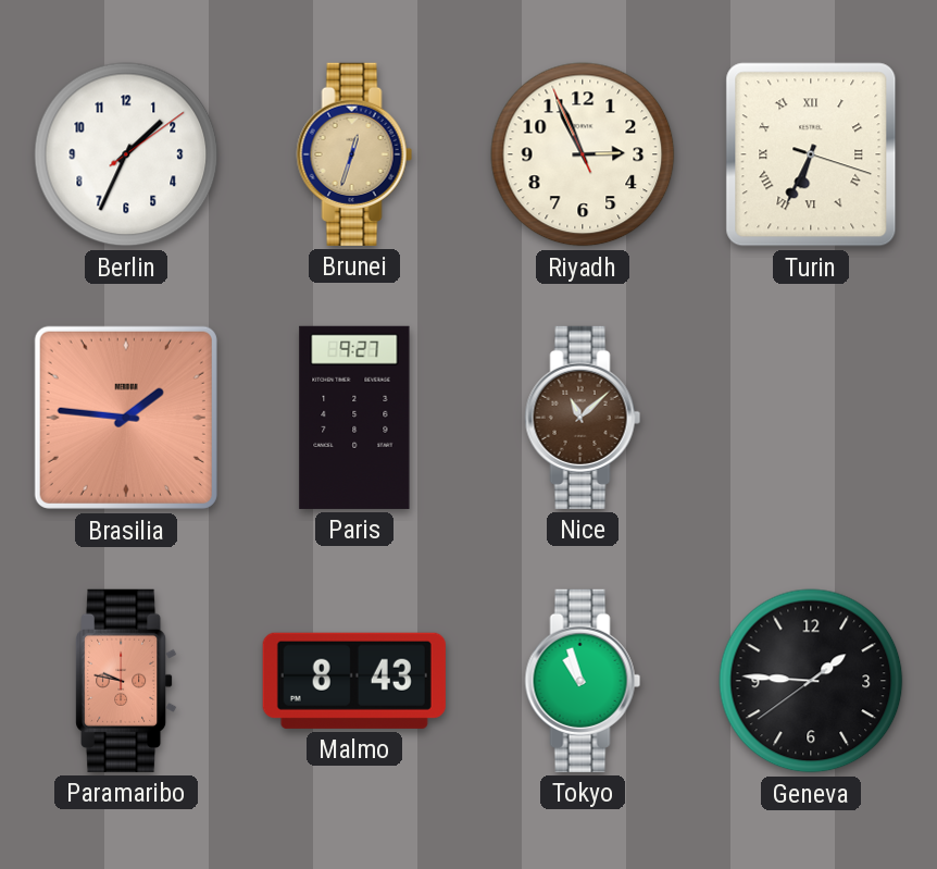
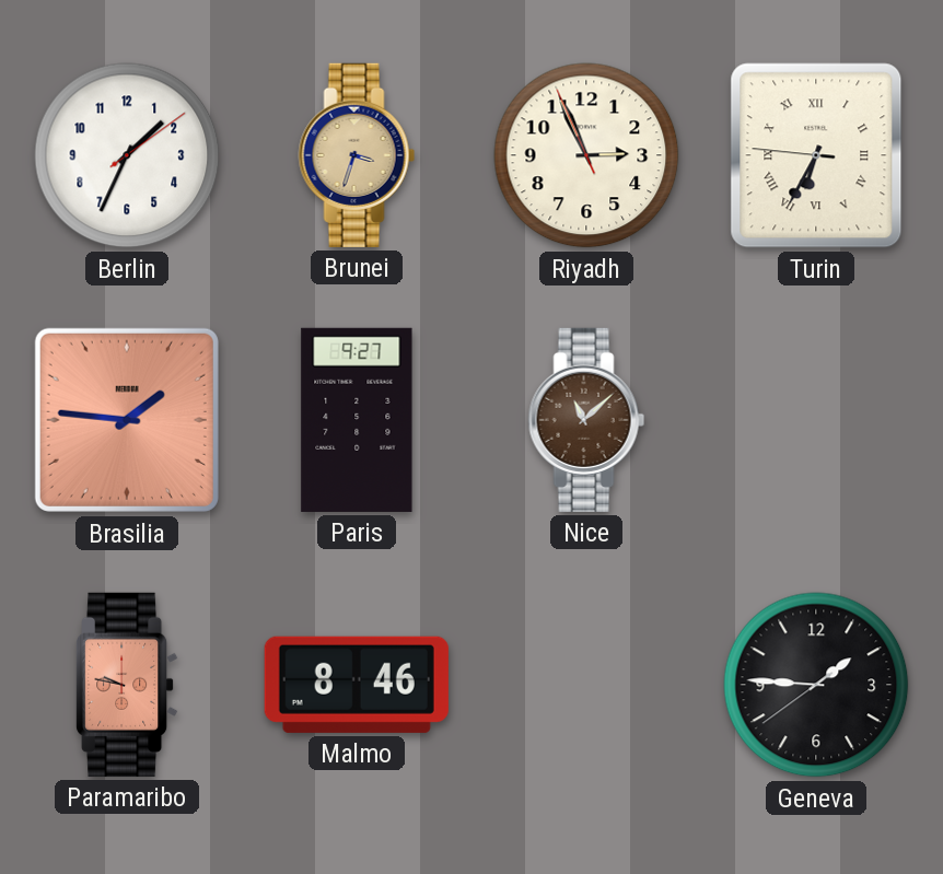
Brunei: 12:33 -> 3:33
Turin: 6:34:18 -> 6:34:46
Malmo: 8:43 -> 8:46
Tokyo: 10:57 -> none
